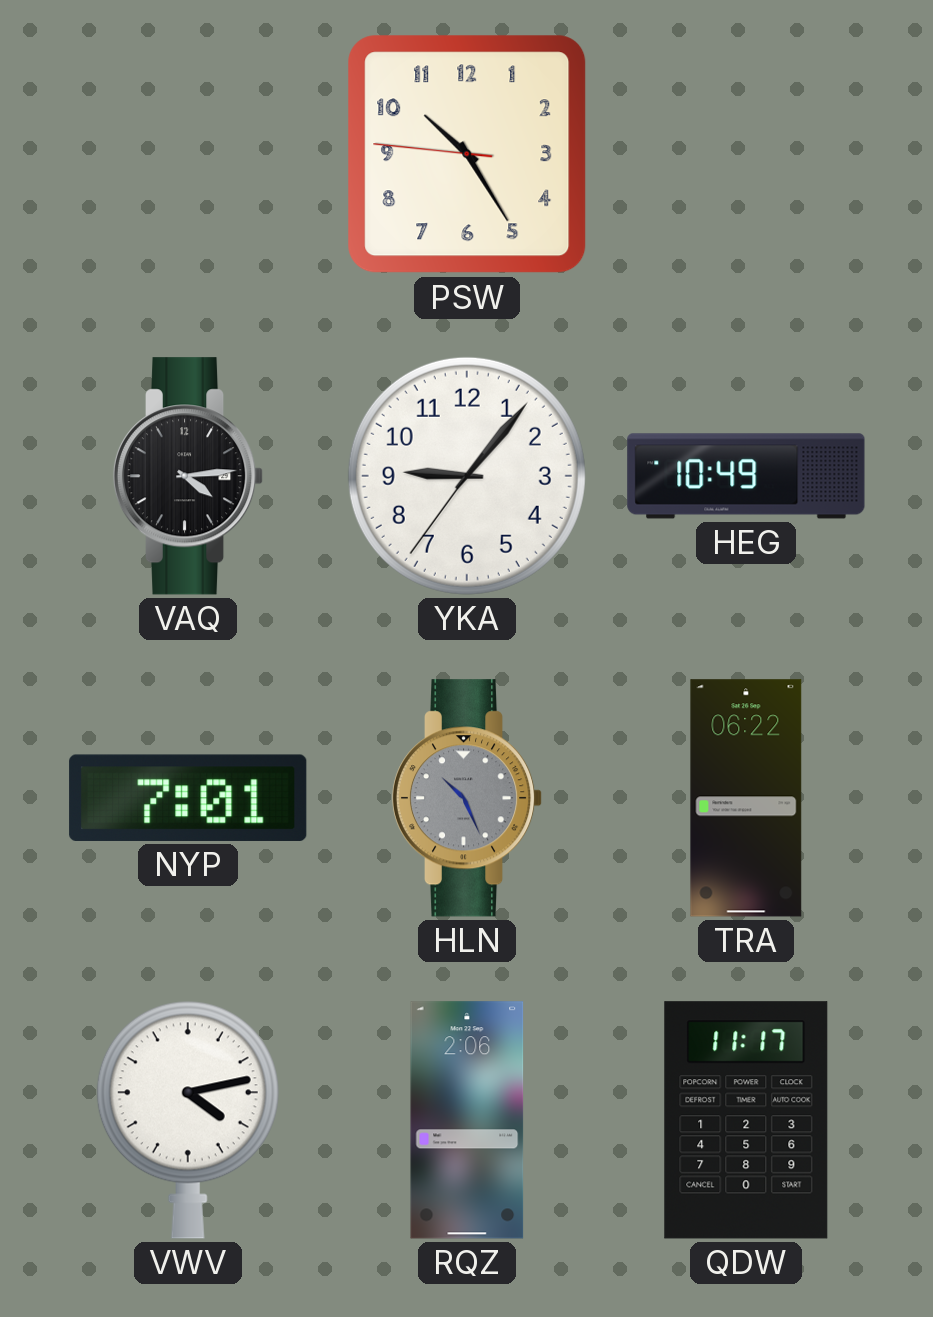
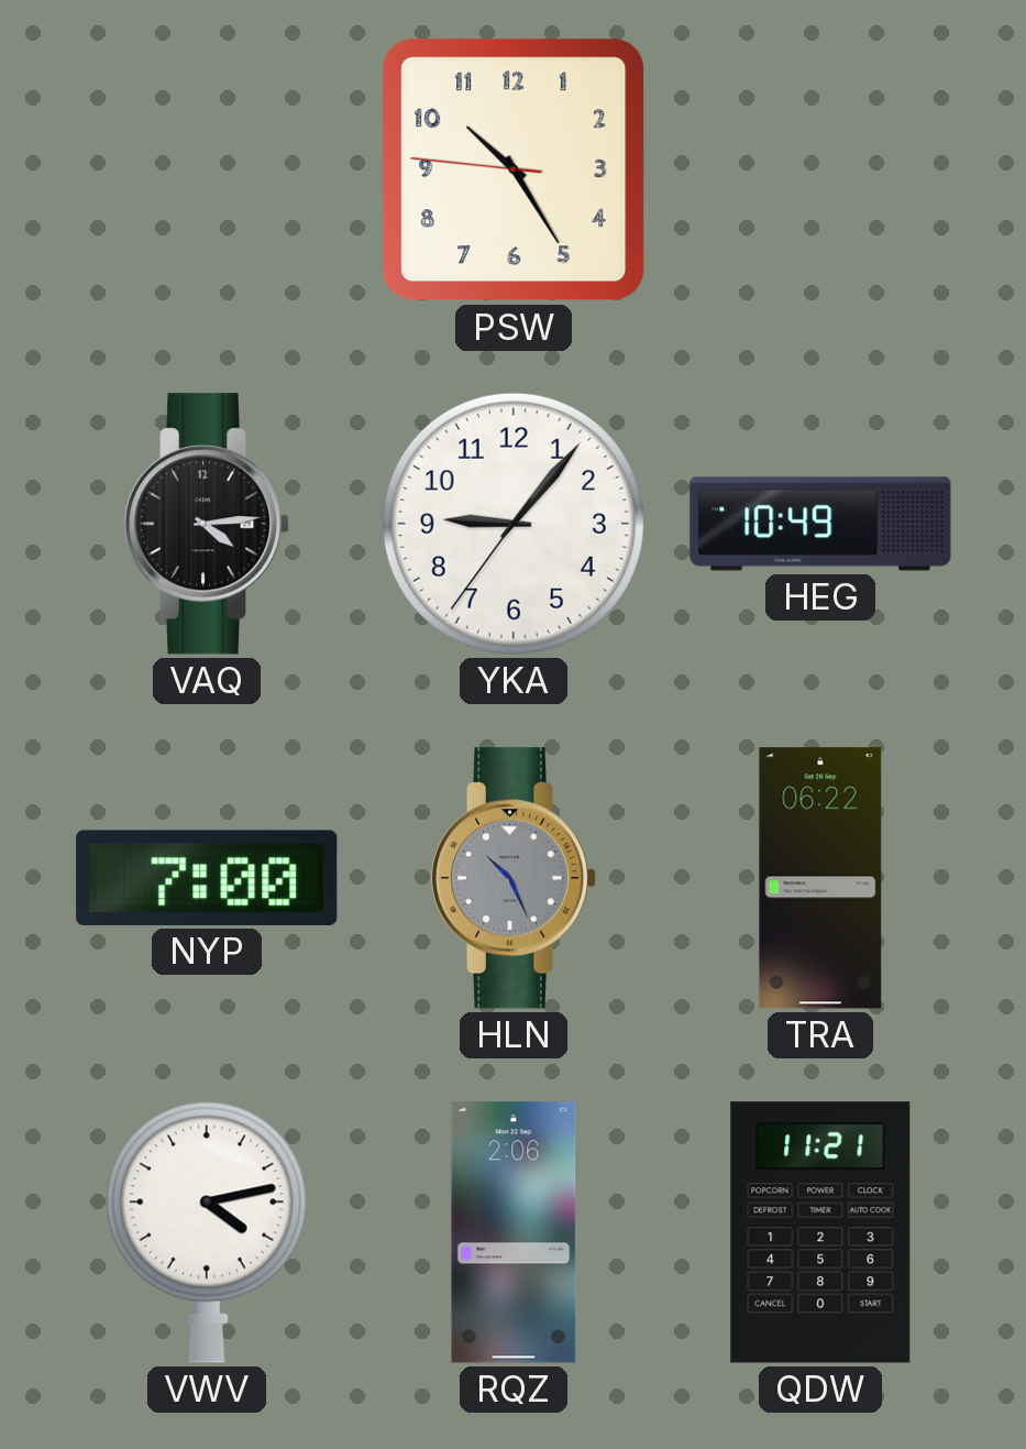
NYP: 7:01 -> 7:00
QDW: 11:17 -> 11:21
